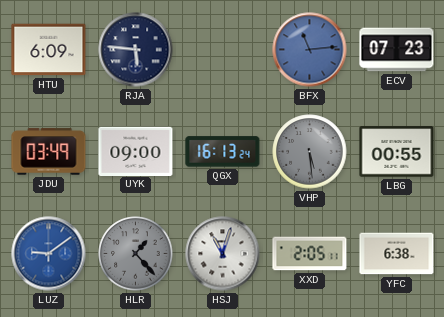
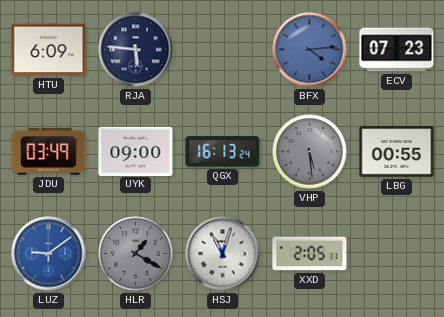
BFX: 11:14 -> 4:14
HLR: 1:23 -> 1:20
YFC: 6:38 -> none
